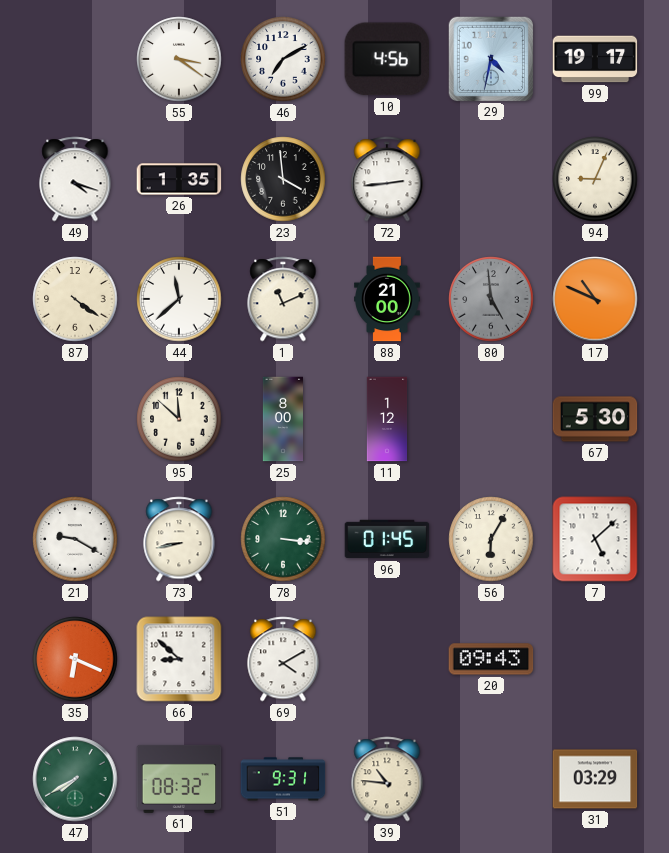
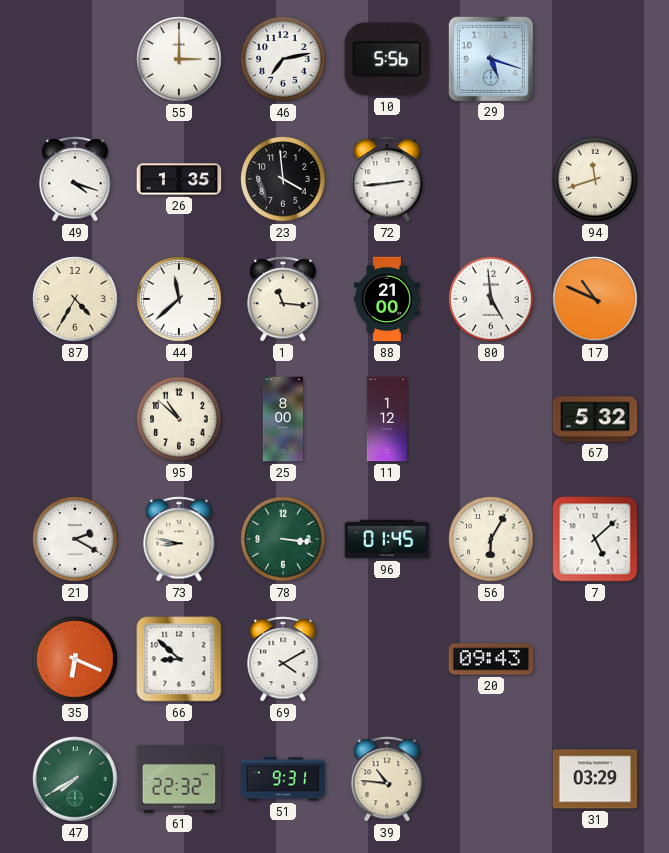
55: 3:21 -> 3:00
46: 7:10 -> 7:13
10: 4:56 -> 5:56
29: 4:32 -> 5:18
99: 19:17 -> none
94: 9:04 -> 11:42
87: 4:21 -> 4:35
1: 11:11 -> 11:16
80 dial: grey -> white
95: 11:52 -> 10:52
67: 5:30 -> 5:32
21: 9:20 -> 2:20
73: 8:43 -> 8:47
61: 08:32 -> 22:32
